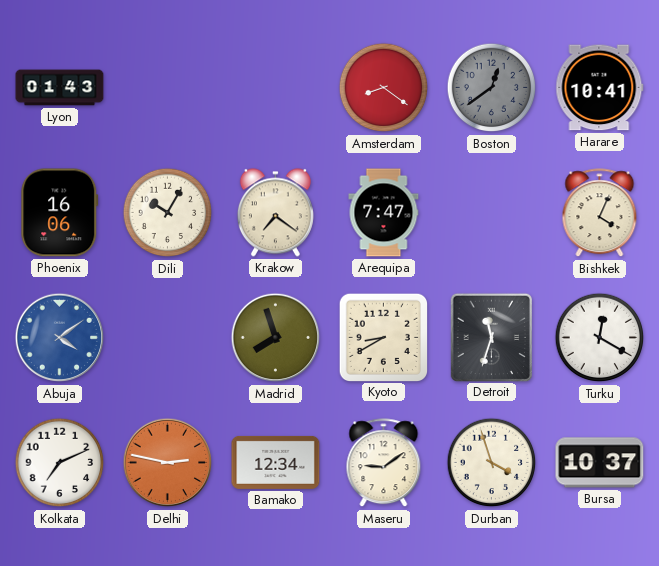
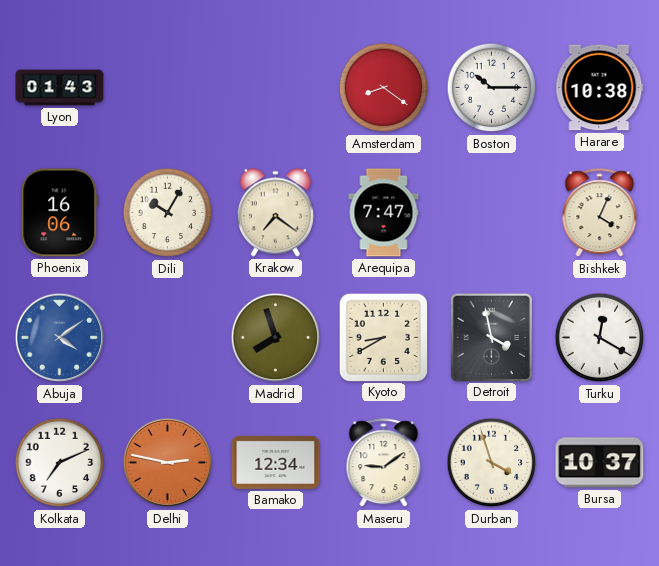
Boston: 12:39 -> 10:15
Boston dial: grey -> white
Harare: 10:41 -> 10:38
Detroit: 11:33 -> 3:58
